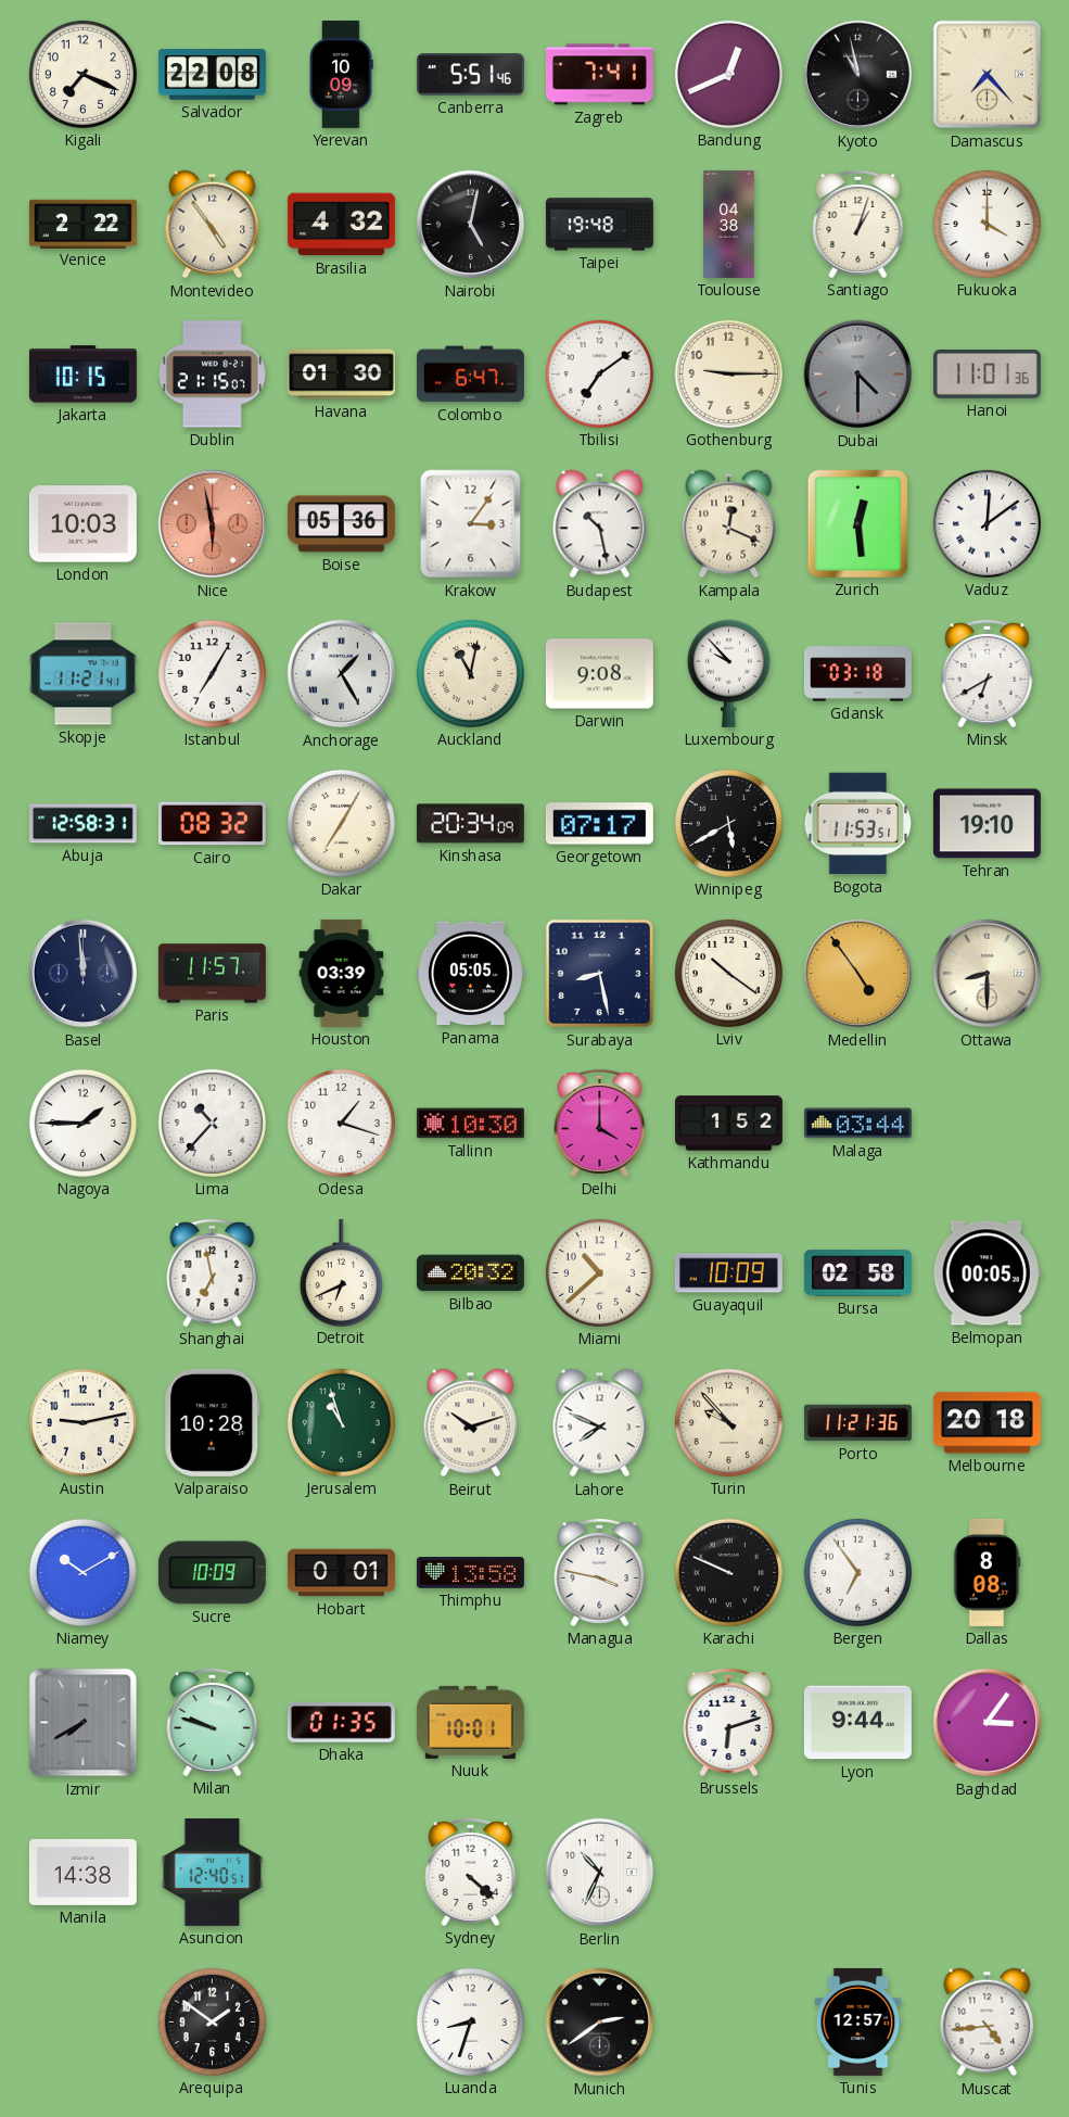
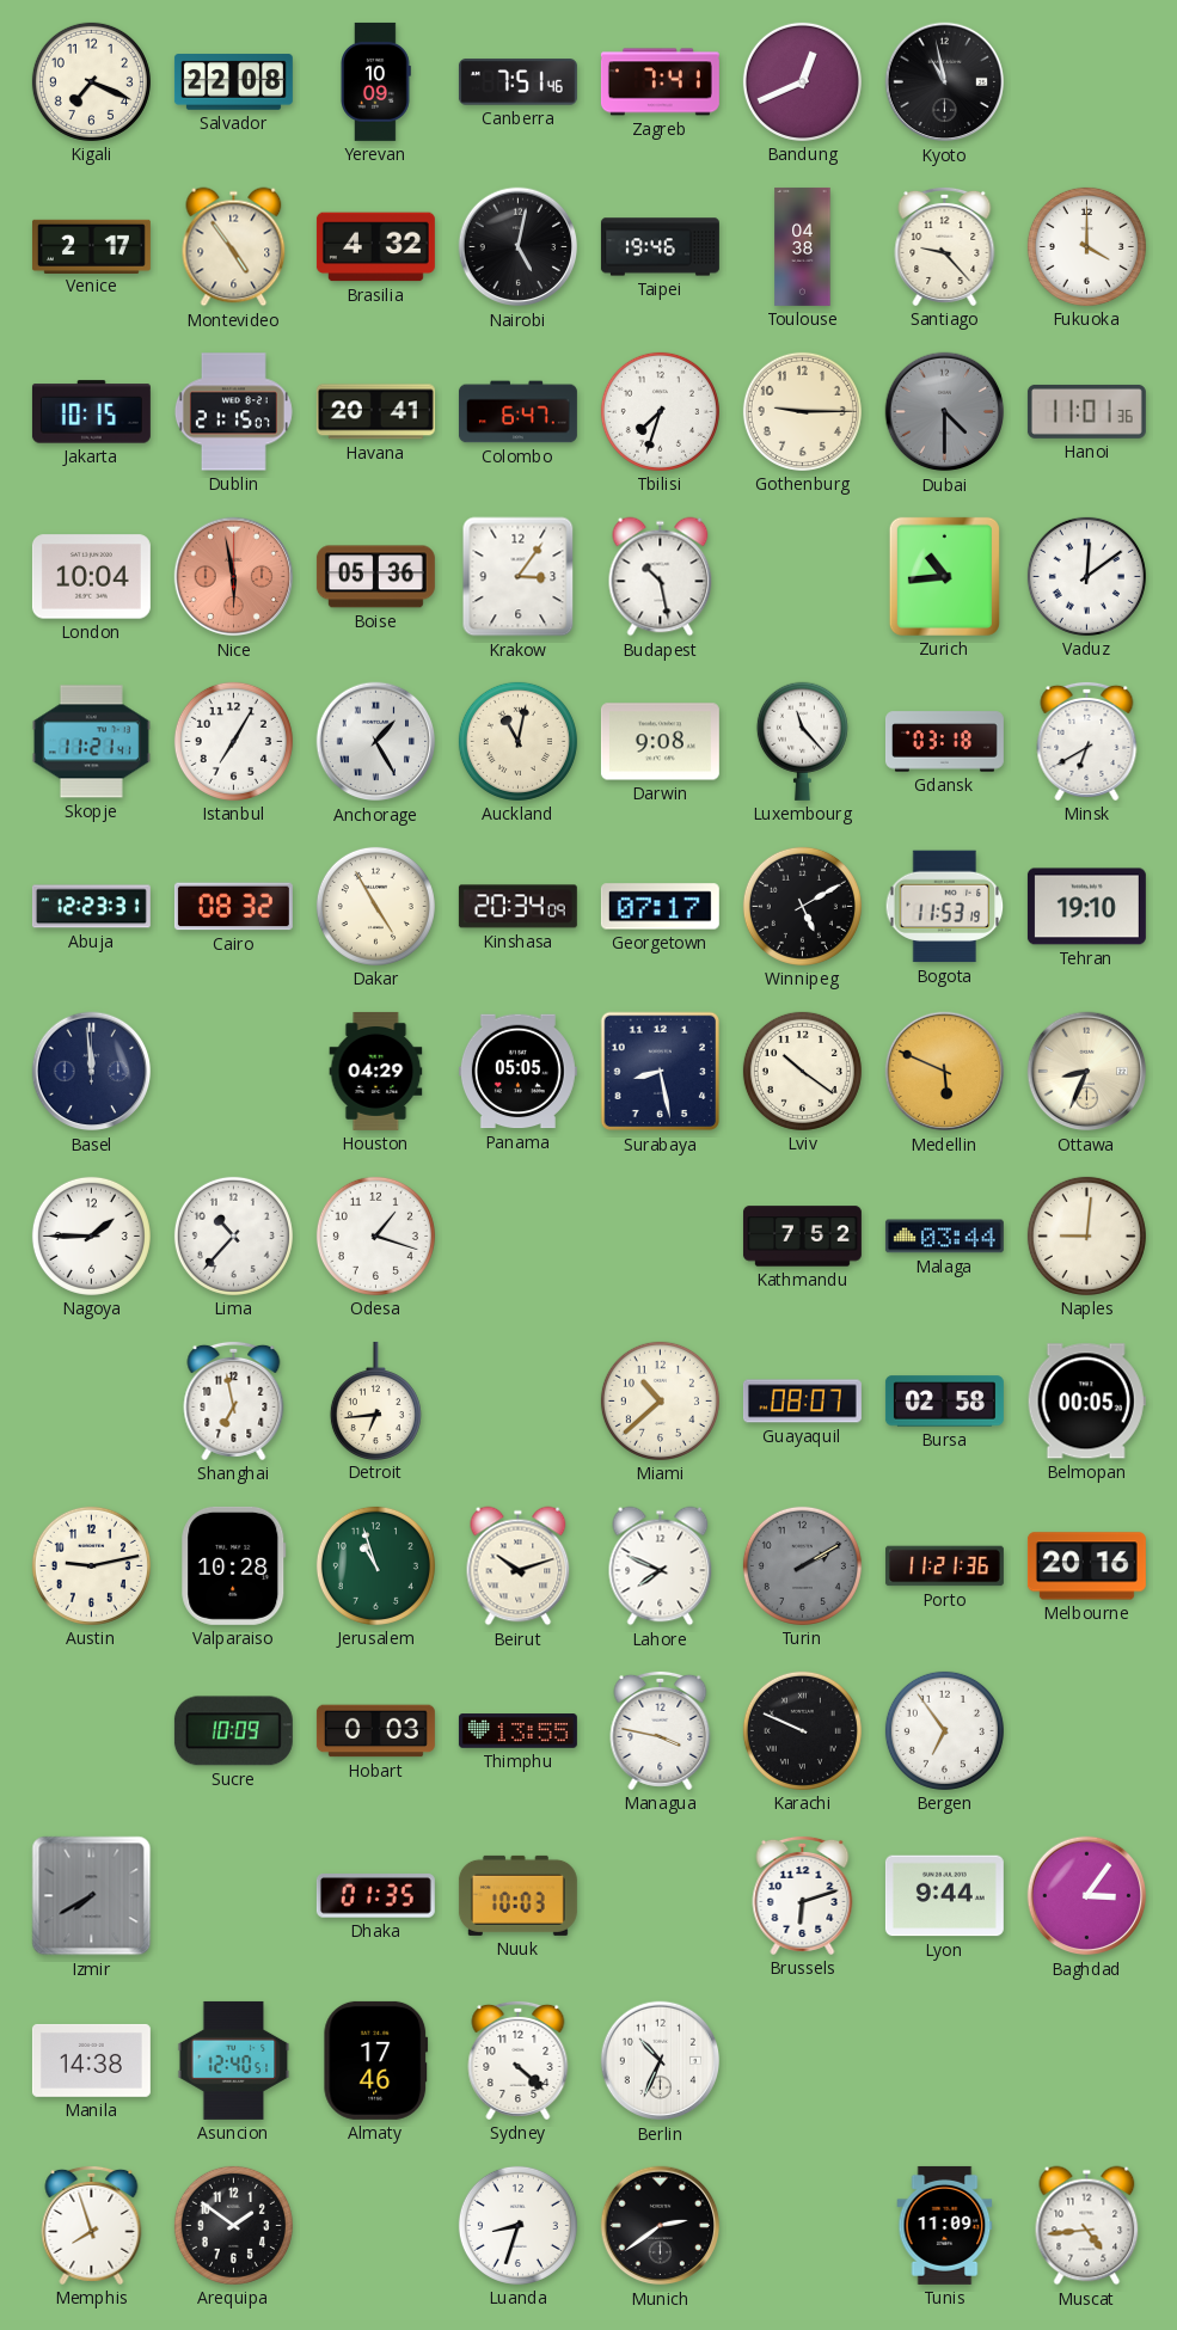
Canberra: 5:51 -> 7:51
Damascus: 7:23 -> none
Venice: 2:22 -> 2:17
Taipei: 19:48 -> 19:46
Santiago: 1:03 -> 9:23
Havana: 01:30 -> 20:41
Tbilisi: 7:09 -> 7:33
London: 10:03 -> 10:04
Kampala: 12:19 -> none
Zurich: 12:29 -> 10:44
Luxembourg: 9:53 -> 11:23
Abuja: 12:58 -> 12:23
Dakar: 7:05 -> 4:55
Winnipeg: 5:40 -> 5:10
Bogota: 11:53:51 -> 11:53:19
Paris: 11:57 -> none
Houston: 03:39 -> 04:29
Medellin: 4:54 -> 5:49
Ottawa: 8:30 -> 8:34
Tallinn: 10:30 -> none
Delhi: 4:00 -> none
Kathmandu: 1:52 -> 7:52
Naples: none -> 9:01
Detroit: 6:41 -> 6:44
Bilbao: 20:32 -> none
Guayaquil: 10:09 -> 08:07
Turin: 9:53 -> 2:10
Turin dial: cream -> grey
Melbourne: 20:18 -> 20:16
Niamey: 10:10 -> none
Hobart: 0:01 -> 0:03
Thimphu: 13:58 -> 13:55
Dallas: 8:08 -> none
Milan: 9:48 -> none
Nuuk: 10:01 -> 10:03
Almaty: none -> 17:46
Memphis: none -> 7:57
Tunis: 12:57 -> 11:09
